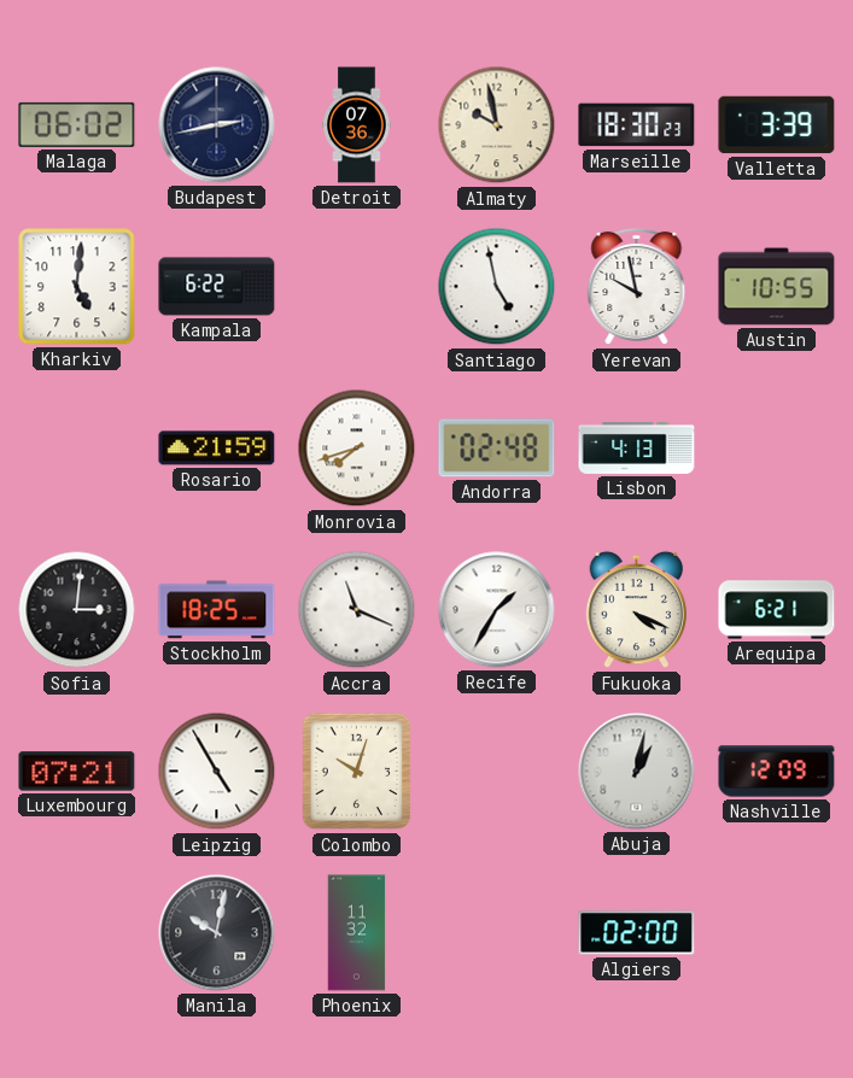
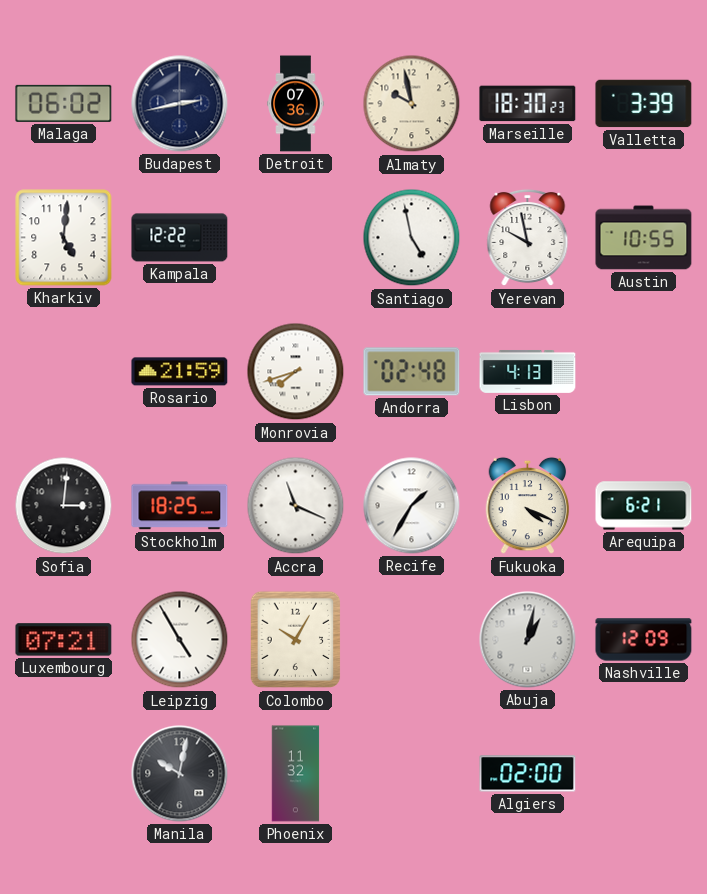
Kampala: 6:22 -> 12:22
Colombo: 10:03 -> 10:05
